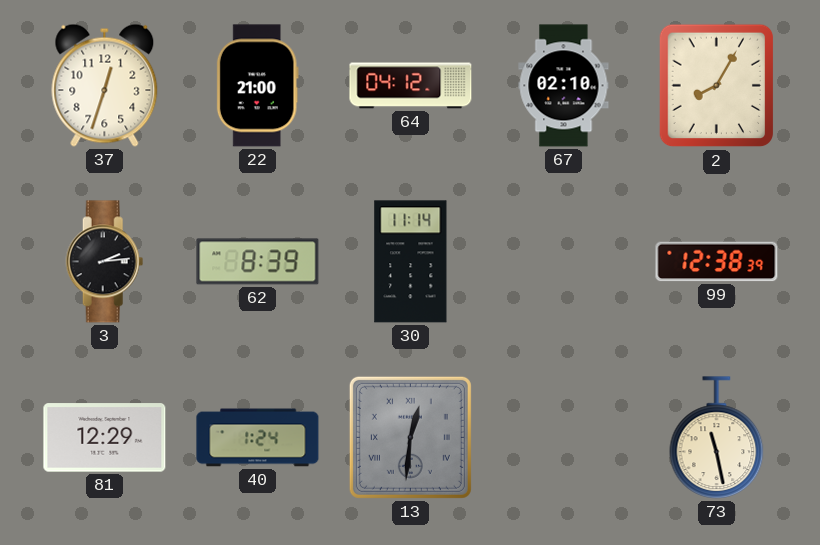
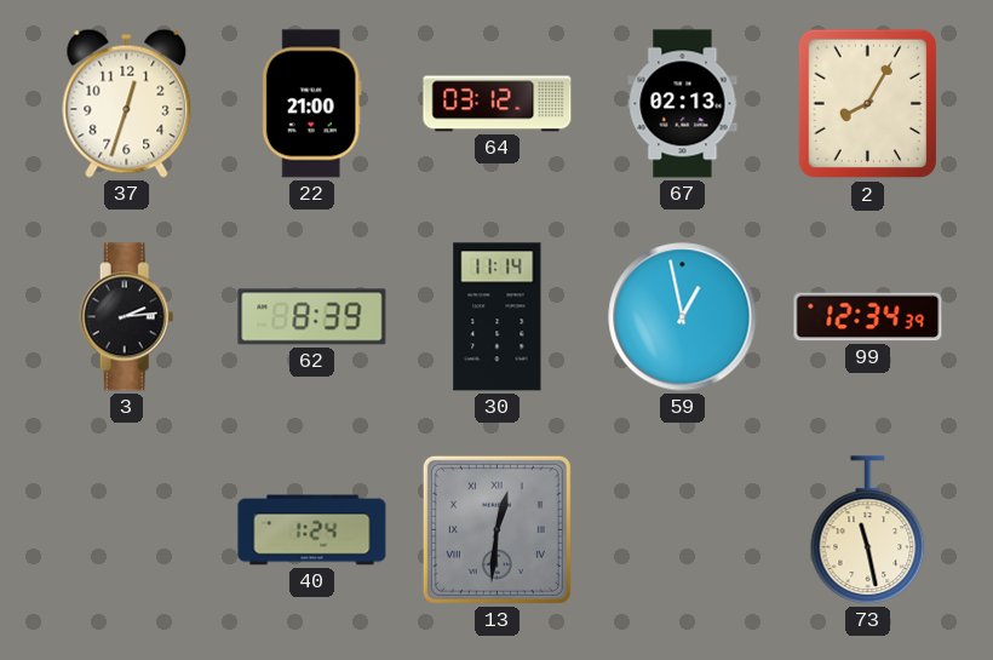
64: 04:12 -> 03:12
67: 02:10 -> 02:13
59: none -> 12:58
99: 12:38 -> 12:34
81: 12:29 -> none
